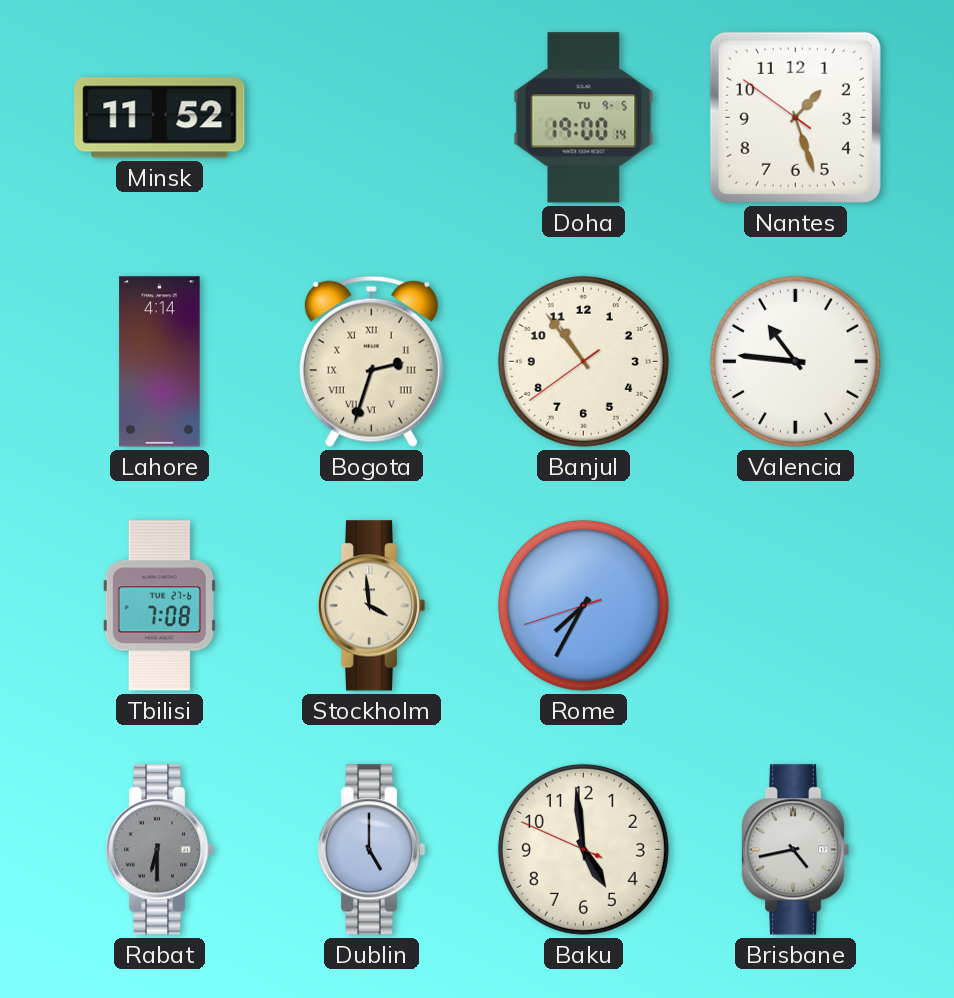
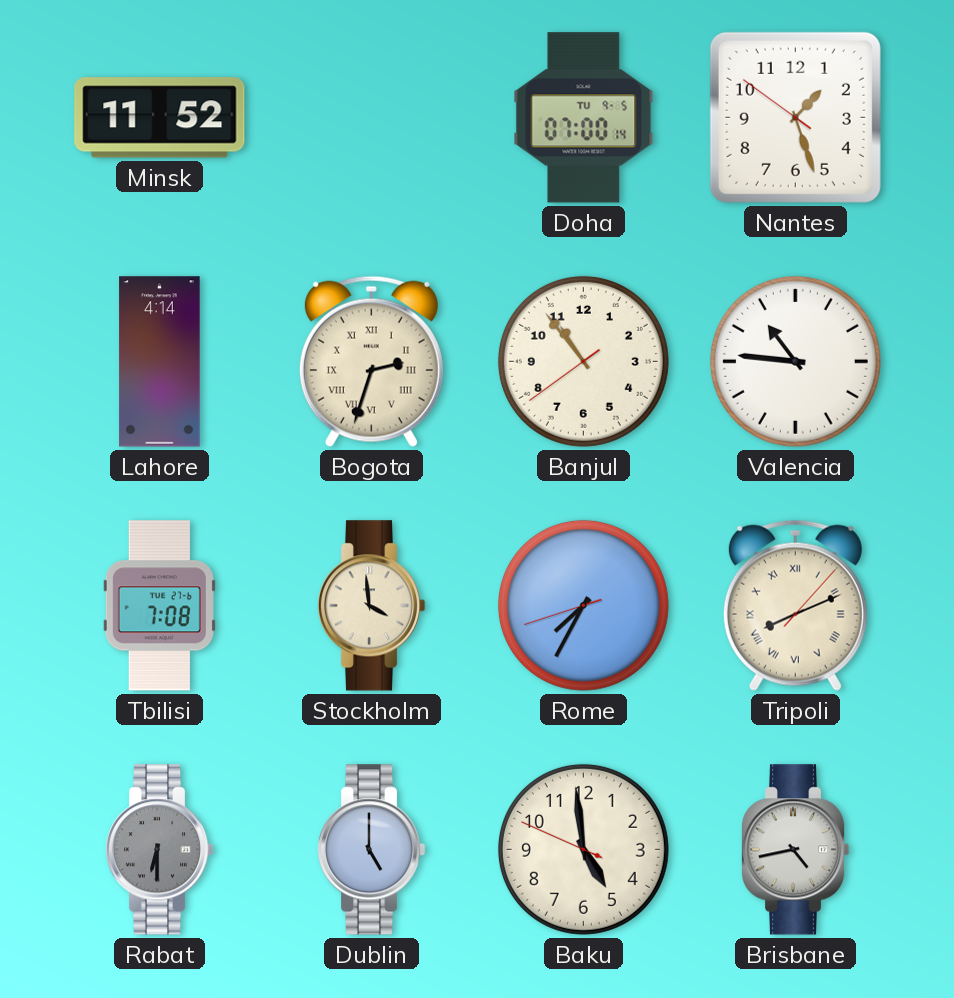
Doha: 19:00 -> 07:00
Tripoli: none -> 8:11
